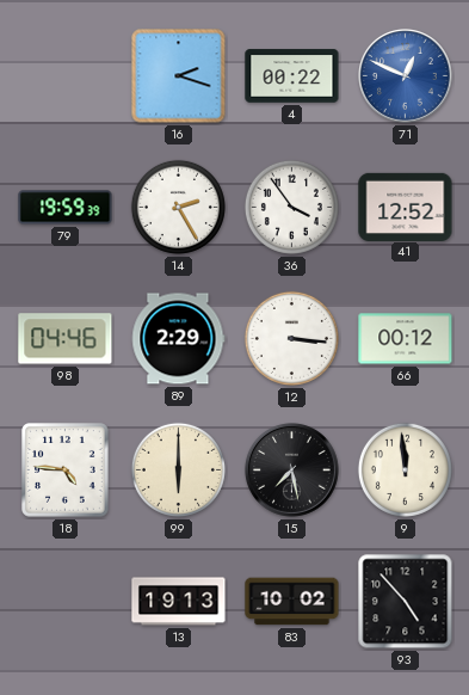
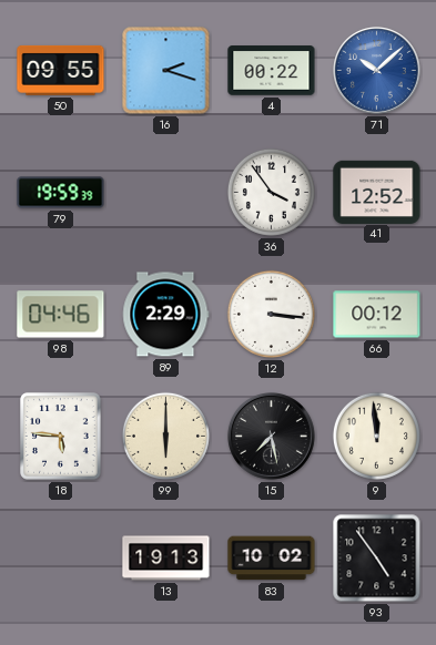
50: none -> 09:55
71: 12:49 -> 10:08
14: 2:25 -> none
18: 4:46 -> 5:46
93: 4:53 -> 4:54
